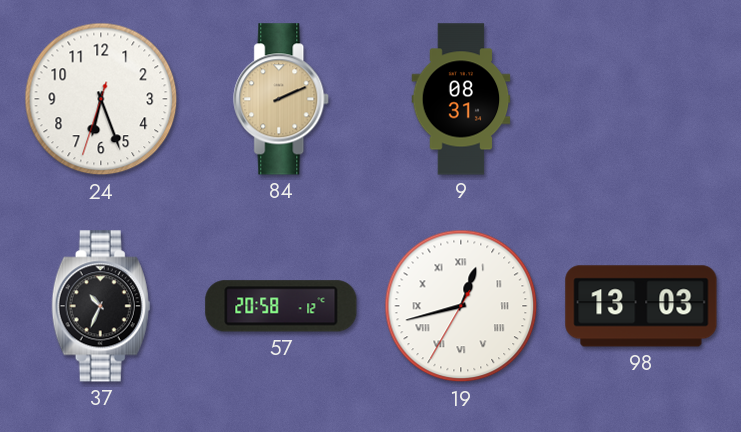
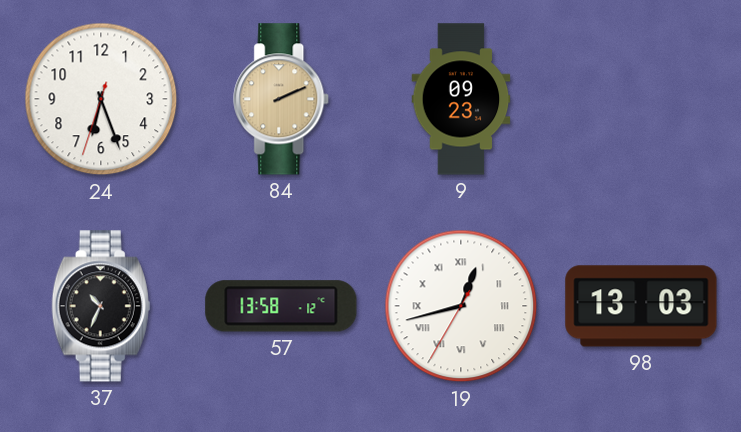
9: 08:31 -> 09:23
57: 20:58 -> 13:58
